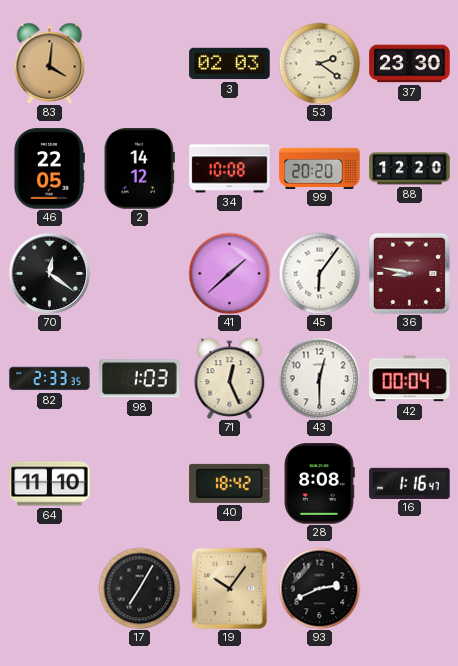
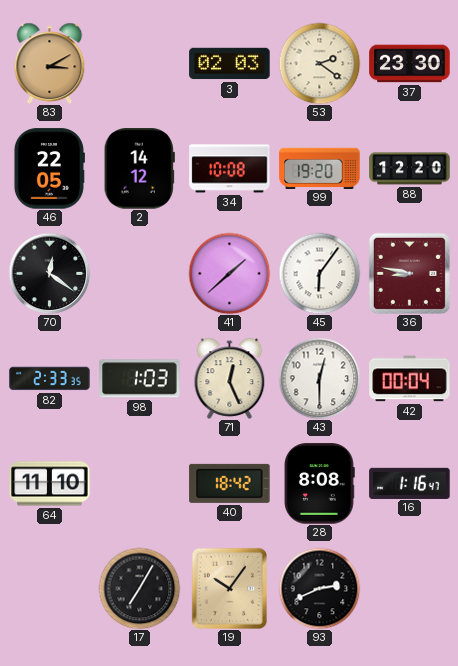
83: 4:01 -> 3:10
99: 20:20 -> 19:20
